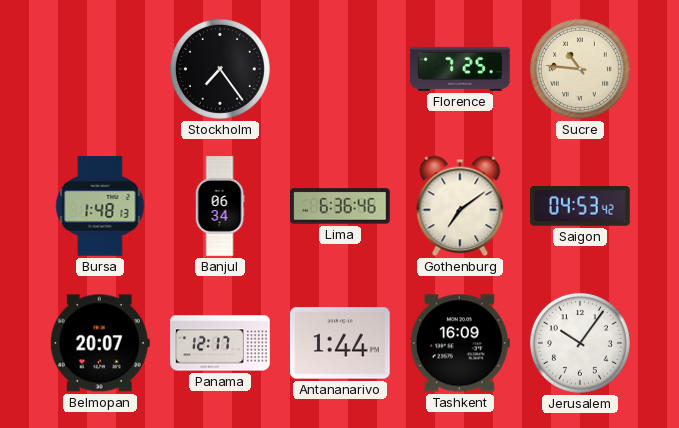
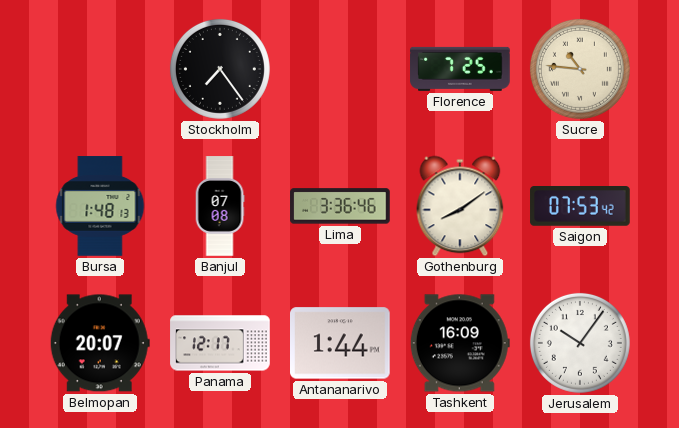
Banjul: 06:34 -> 07:08
Lima: 6:36 -> 3:36
Gothenburg: 7:09 -> 8:09
Saigon: 04:53 -> 07:53
